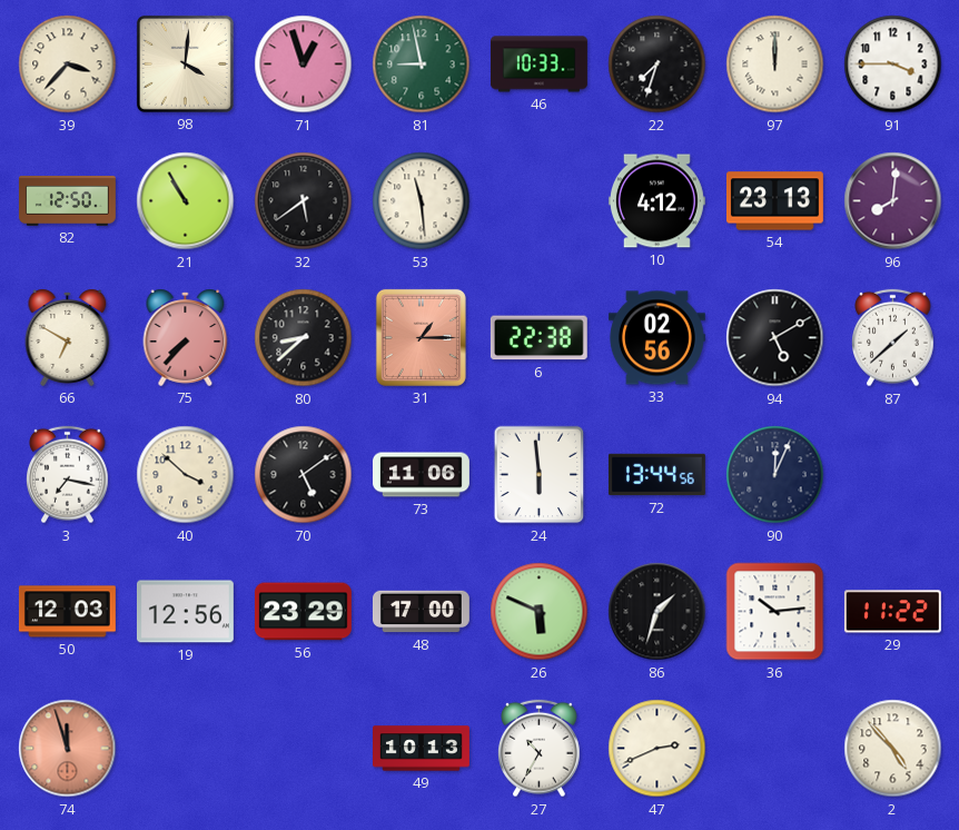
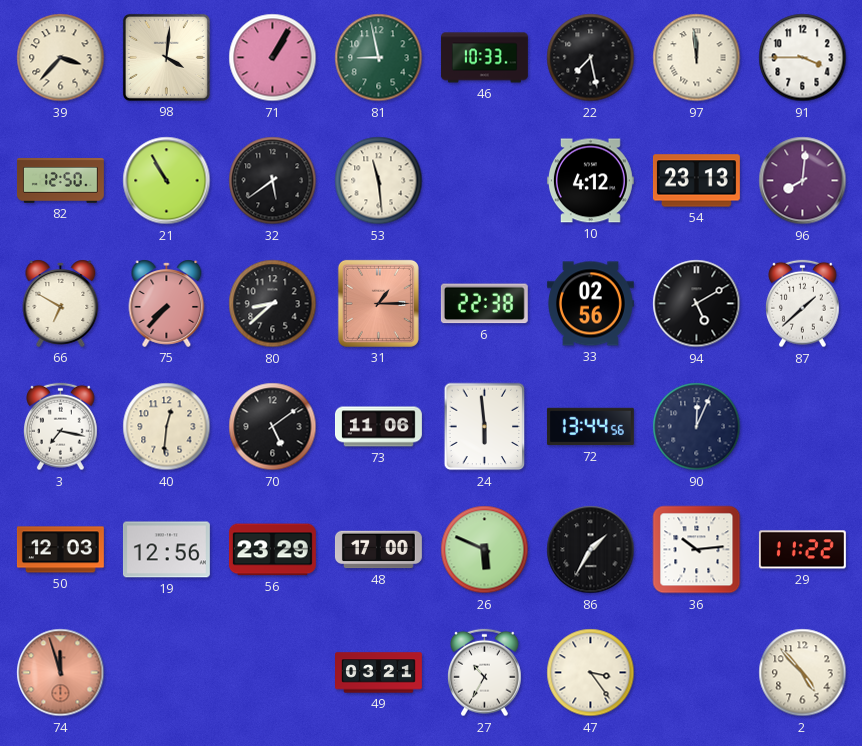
71: 12:57 -> 1:05
22: 7:33 -> 7:28
97: 12:00 -> 11:59
40: 3:52 -> 12:31
86: 1:33 -> 1:35
49: 10:13 -> 03:21
47: 2:41 -> 3:24
